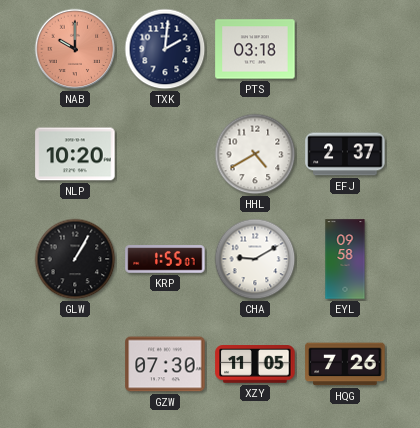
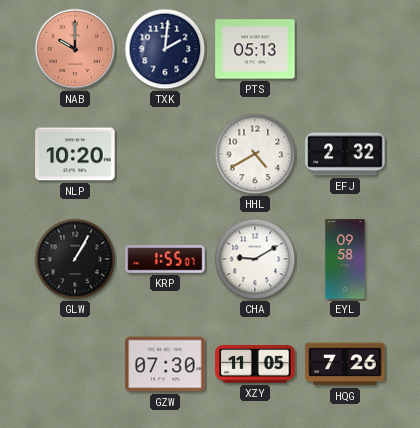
PTS: 03:18 -> 05:13
EFJ: 2:37 -> 2:32
